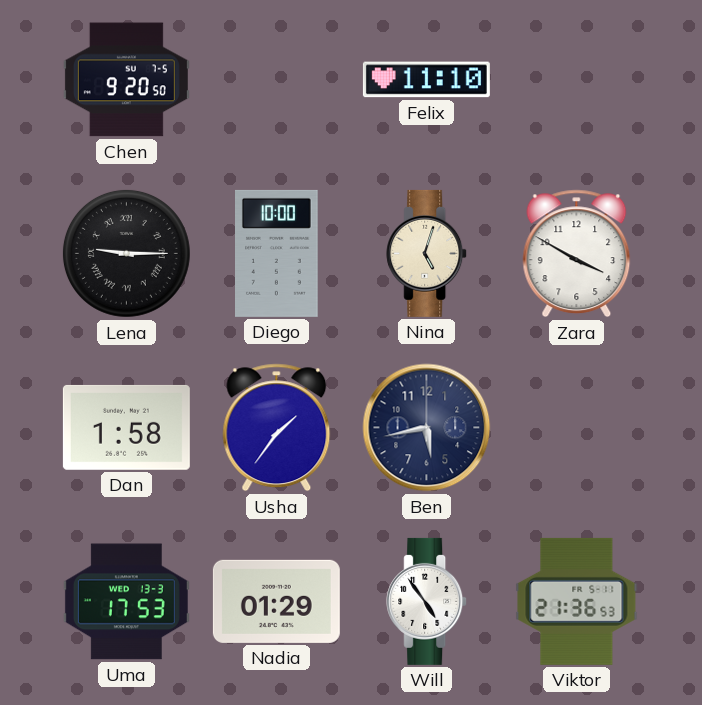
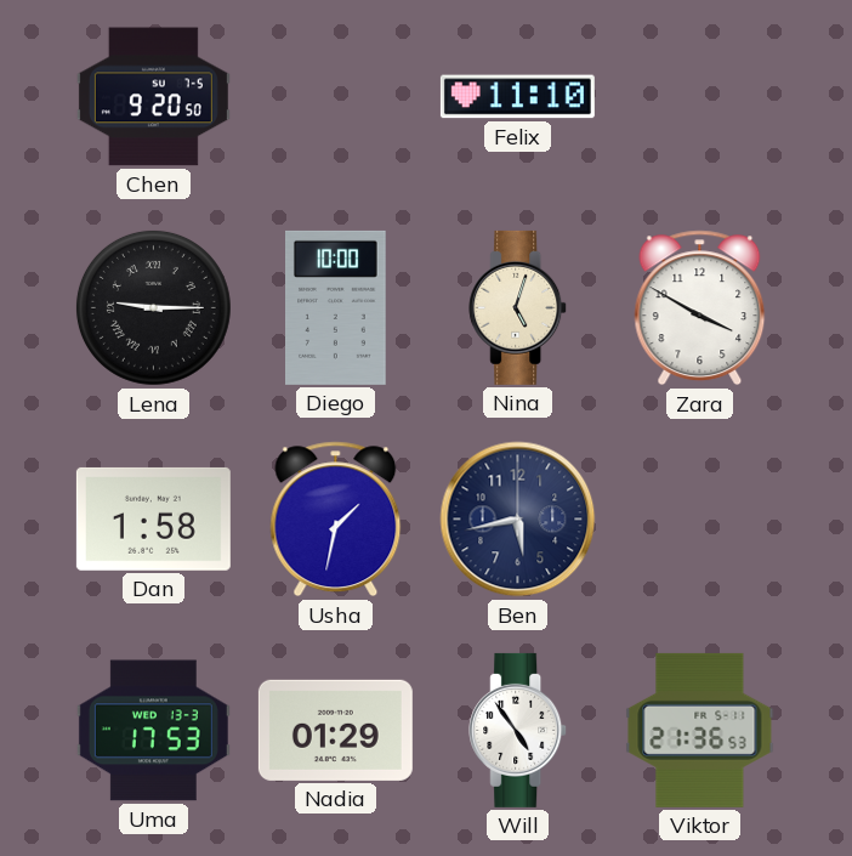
Usha: 1:36 -> 1:32
